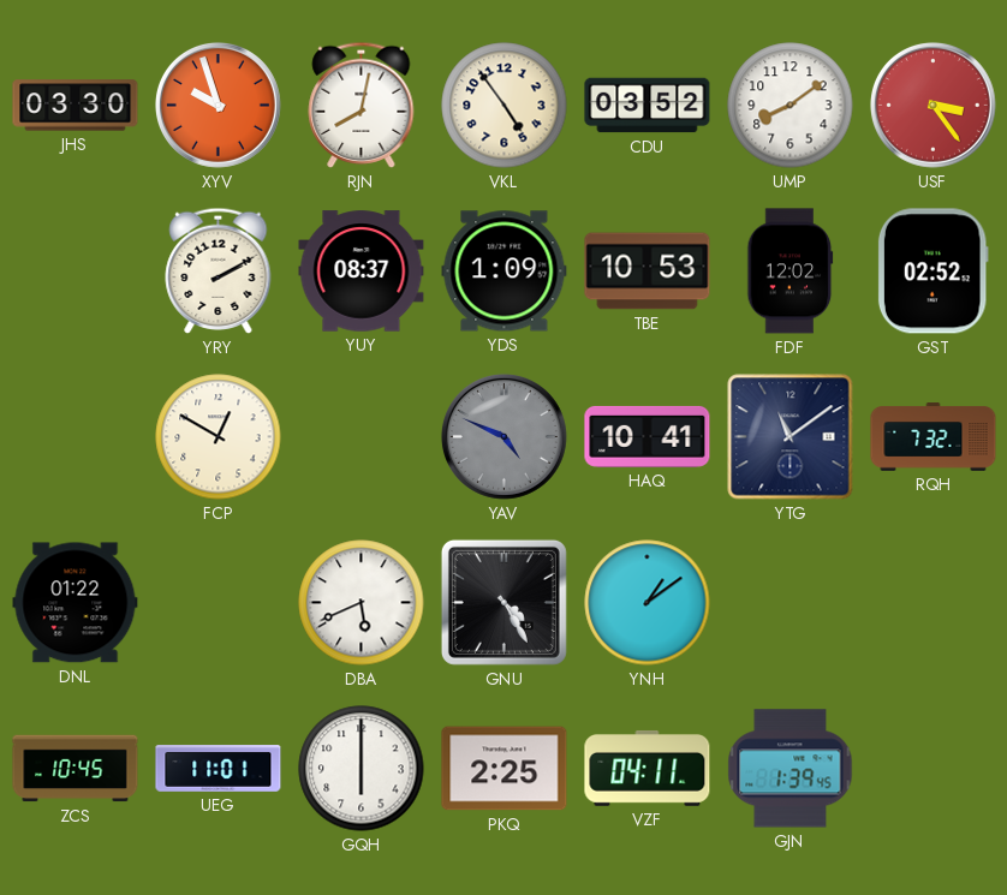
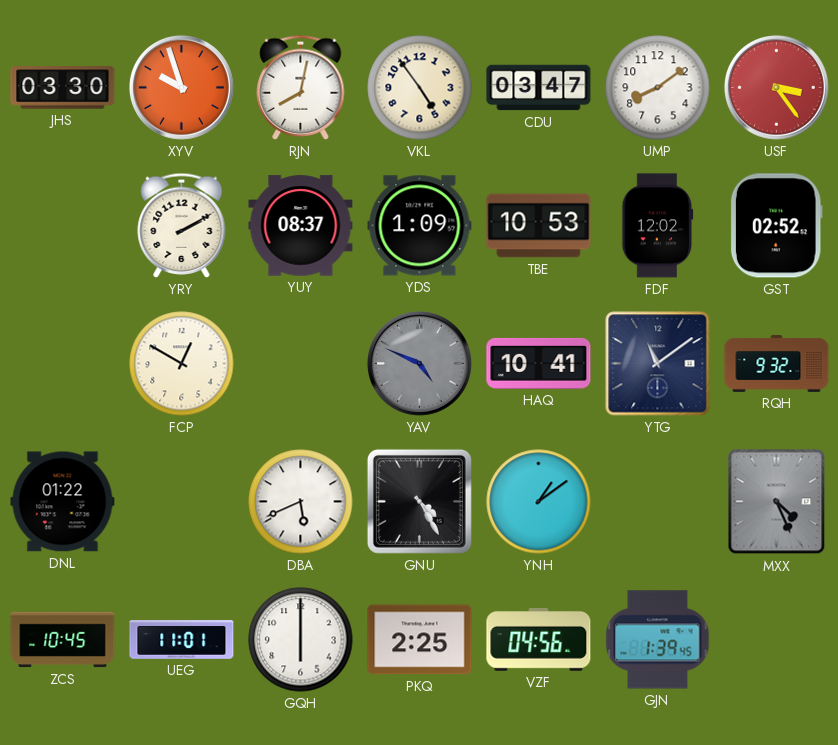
CDU: 03:52 -> 03:47
RQH: 7:32 -> 9:32
MXX: none -> 4:26
VZF: 04:11 -> 04:56
